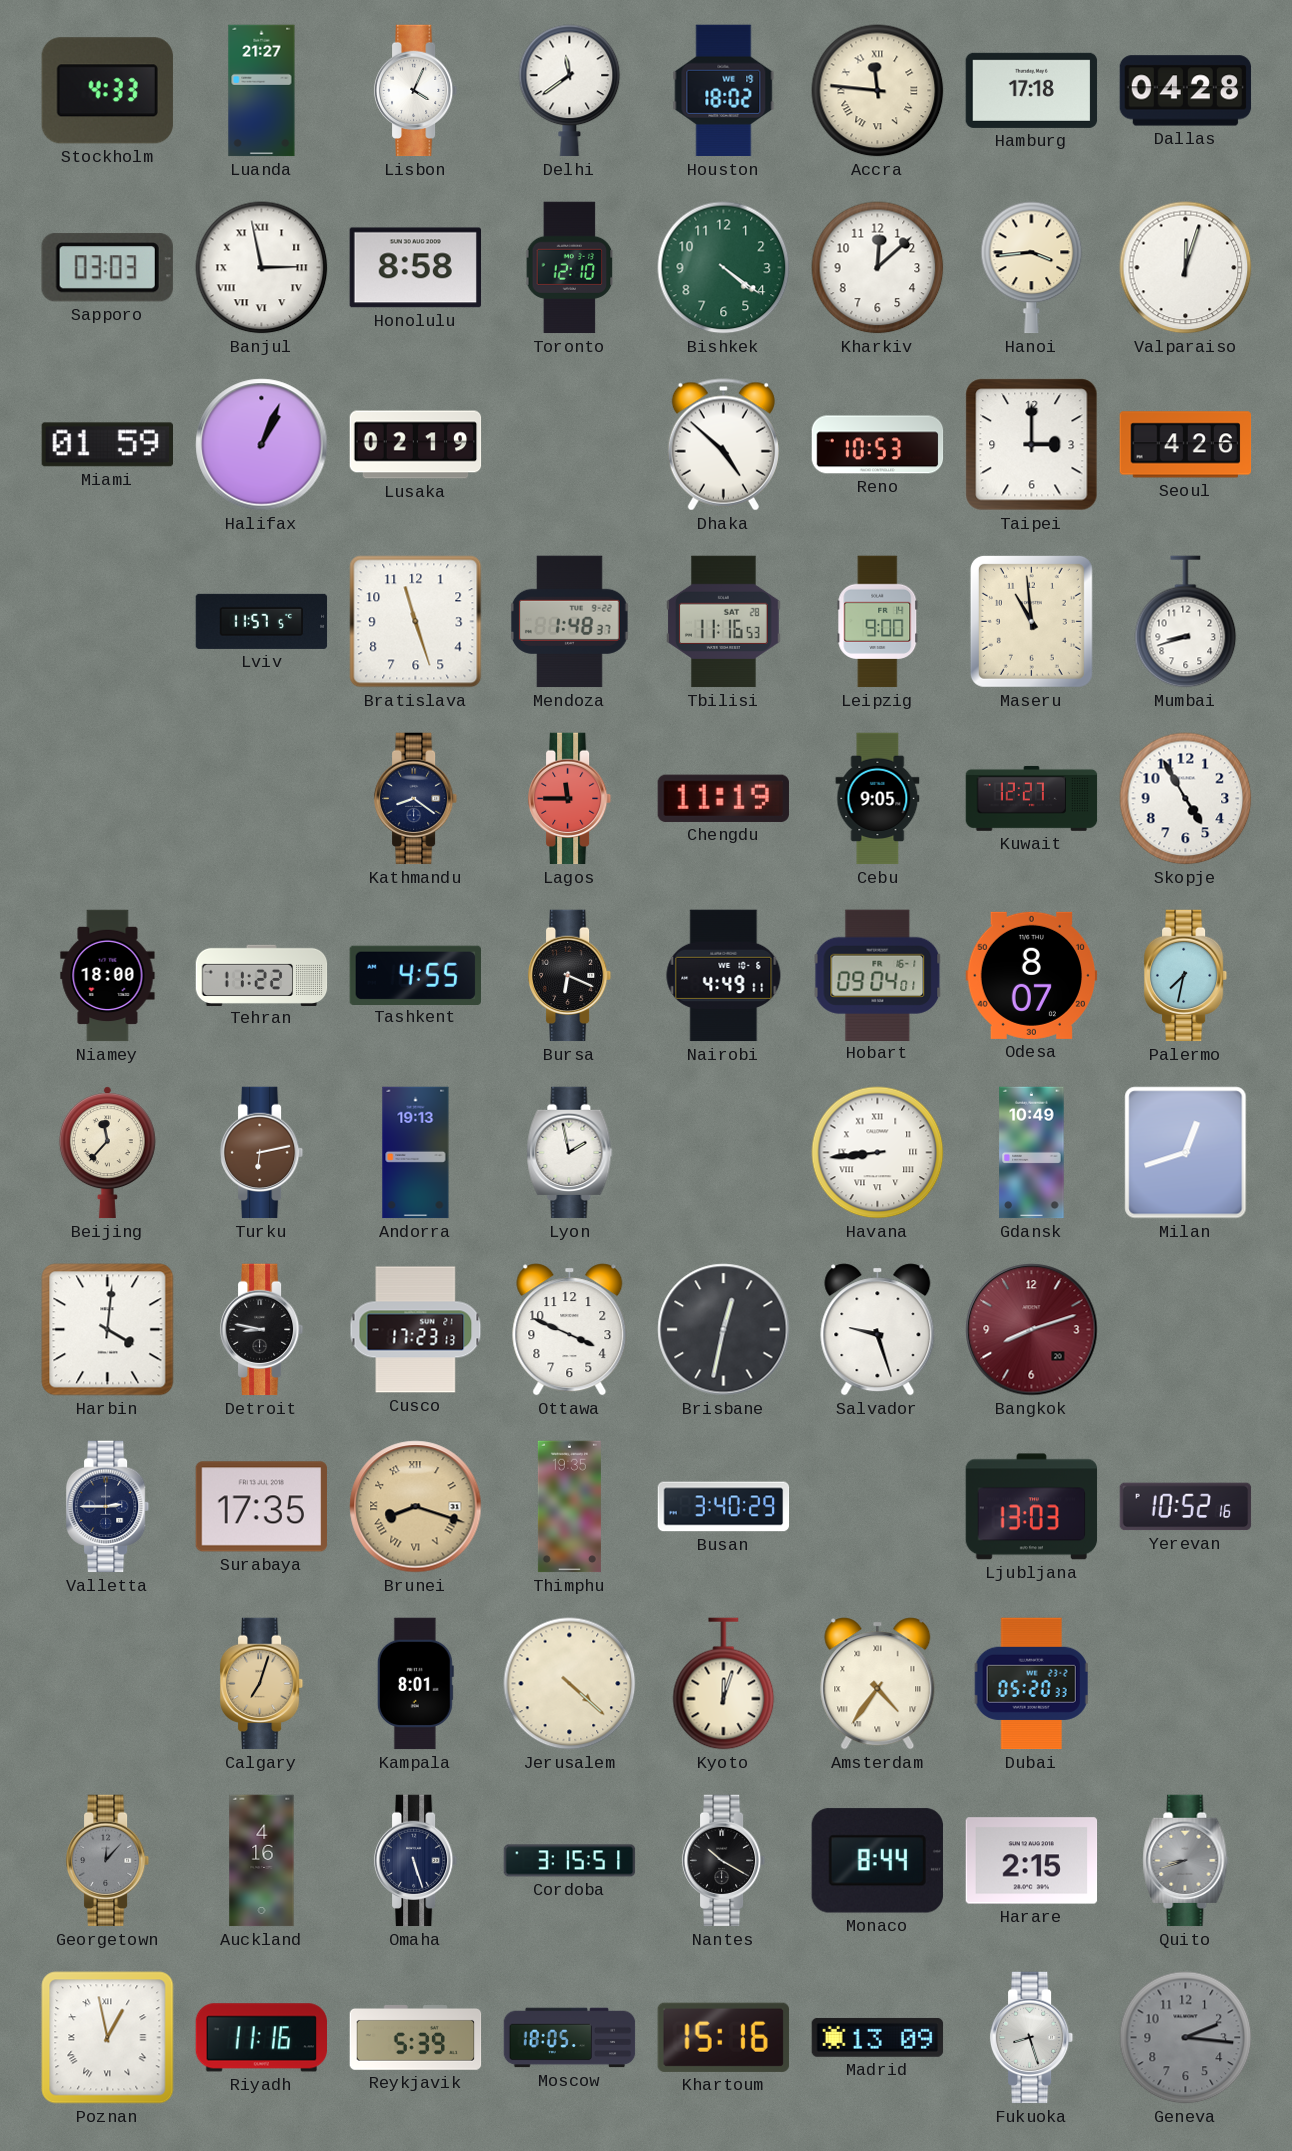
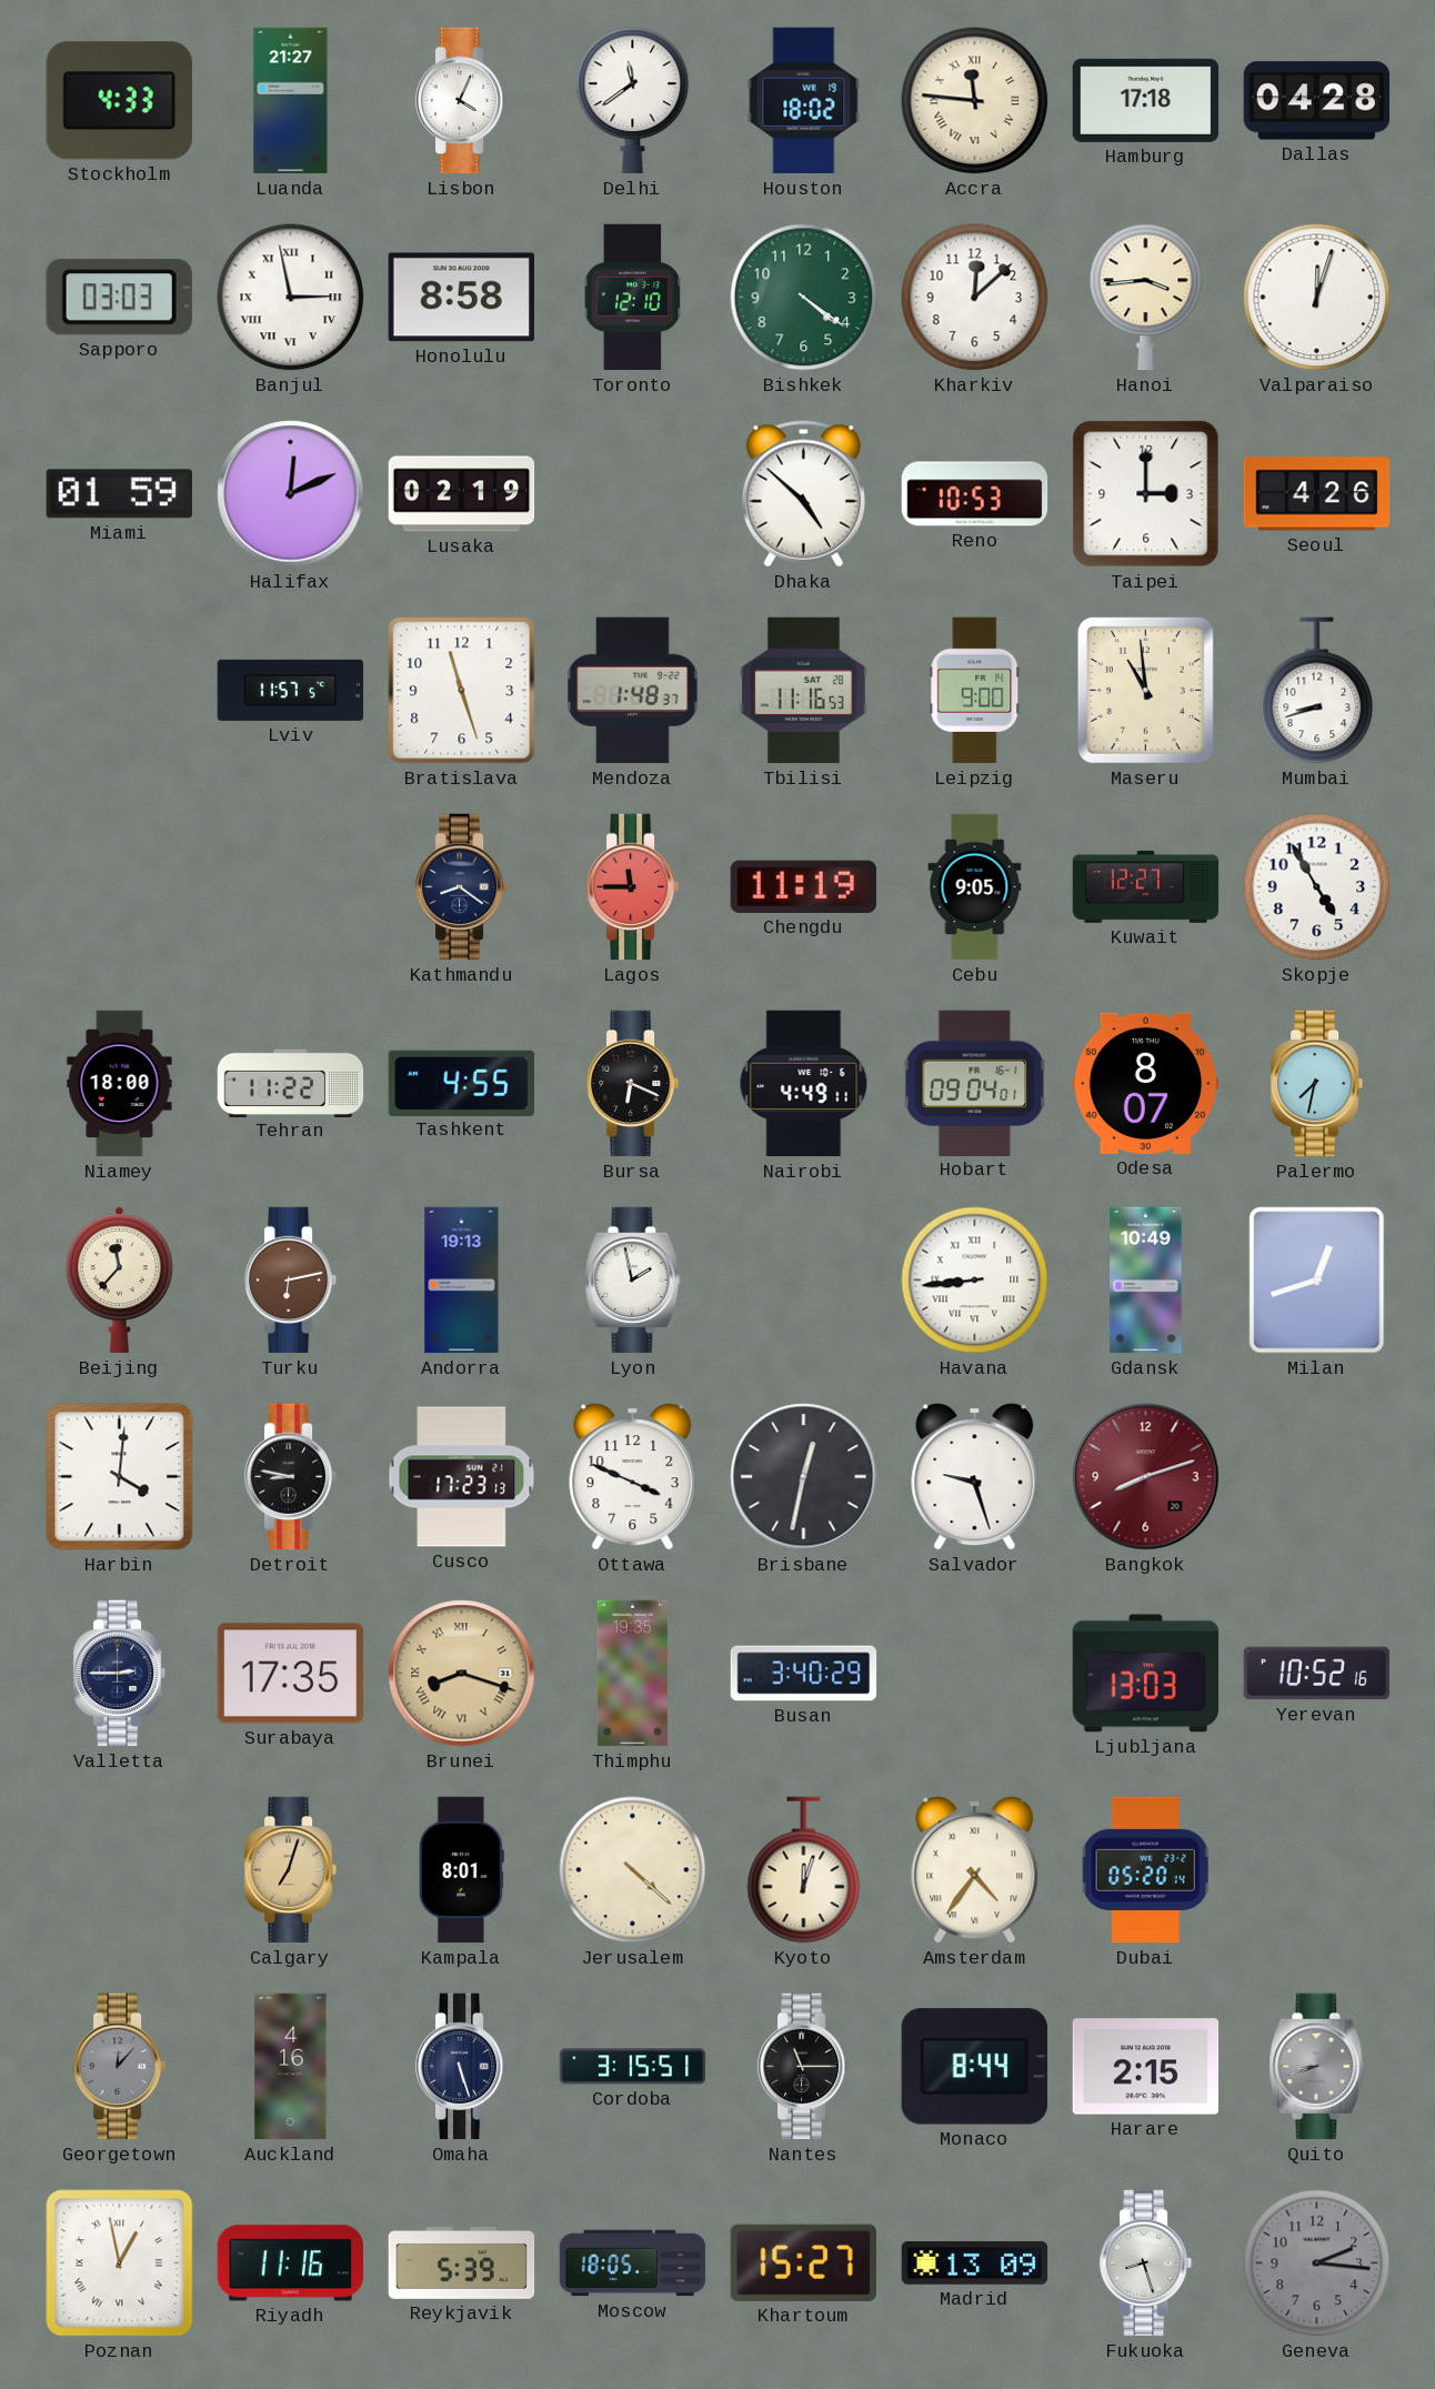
Halifax: 1:04 -> 12:11
Dubai: 05:20:33 -> 05:20:14
Nantes: 10:20 -> 11:15
Khartoum: 15:16 -> 15:27
